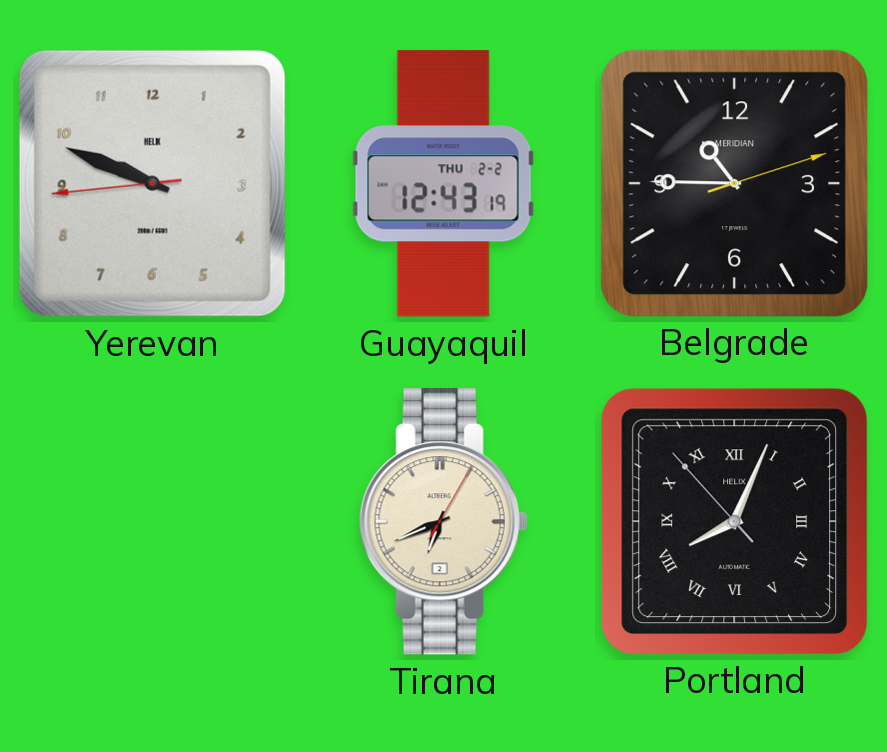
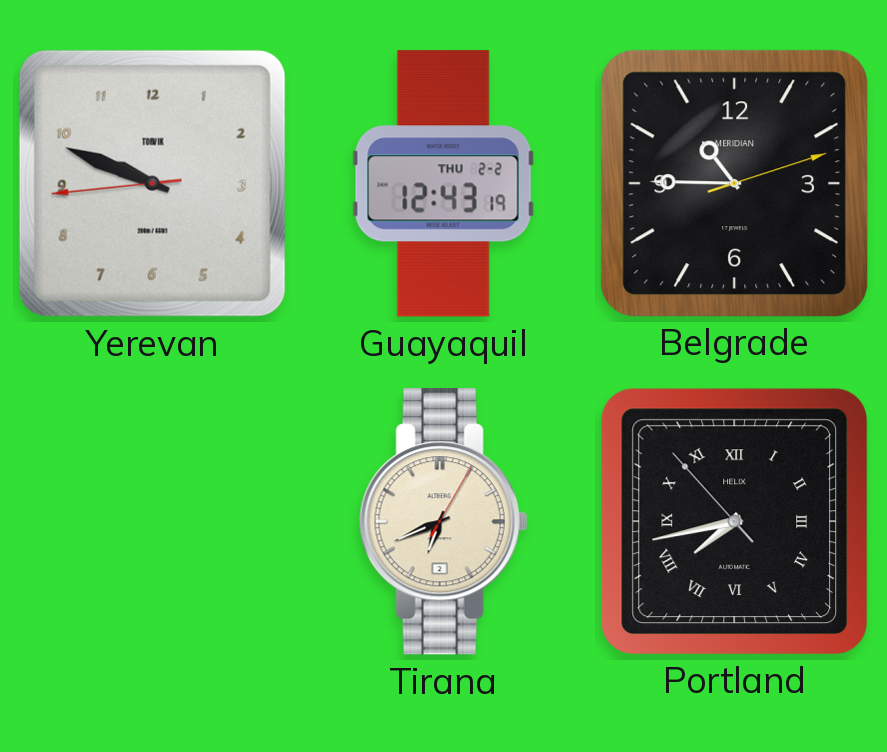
Yerevan brand: HELIX -> TORVIK
Portland: 8:03 -> 7:42
